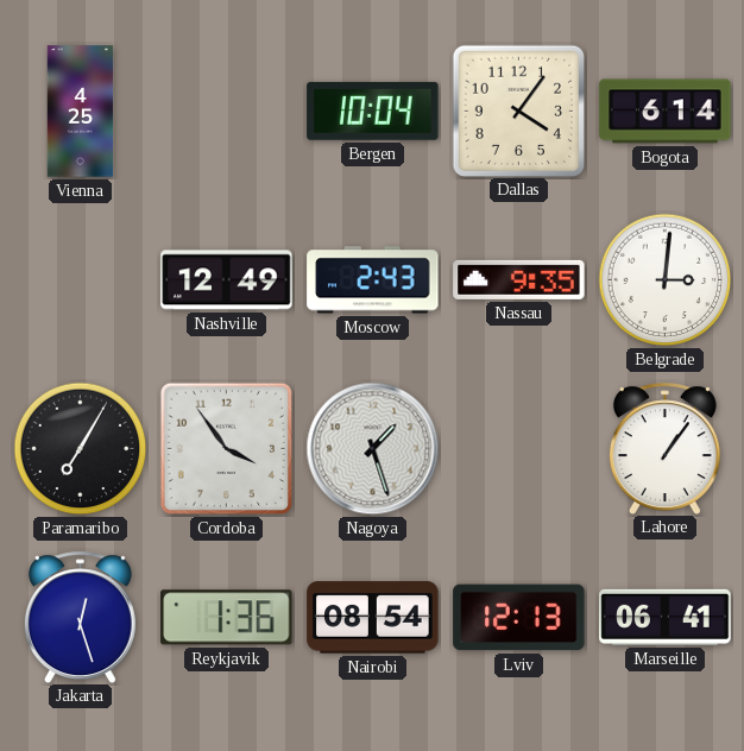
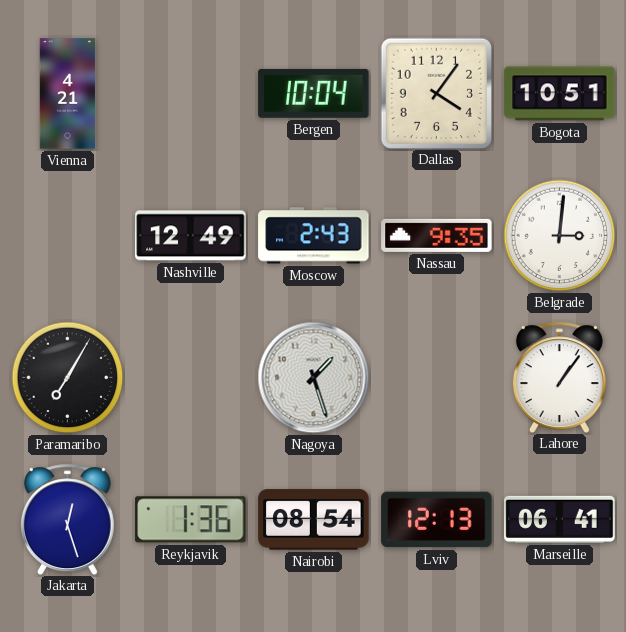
Vienna: 4:25 -> 4:21
Bogota: 6:14 -> 10:51
Cordoba: 3:54 -> none
